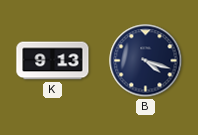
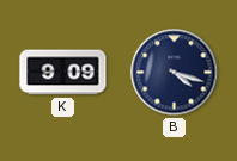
K: 9:13 -> 9:09
